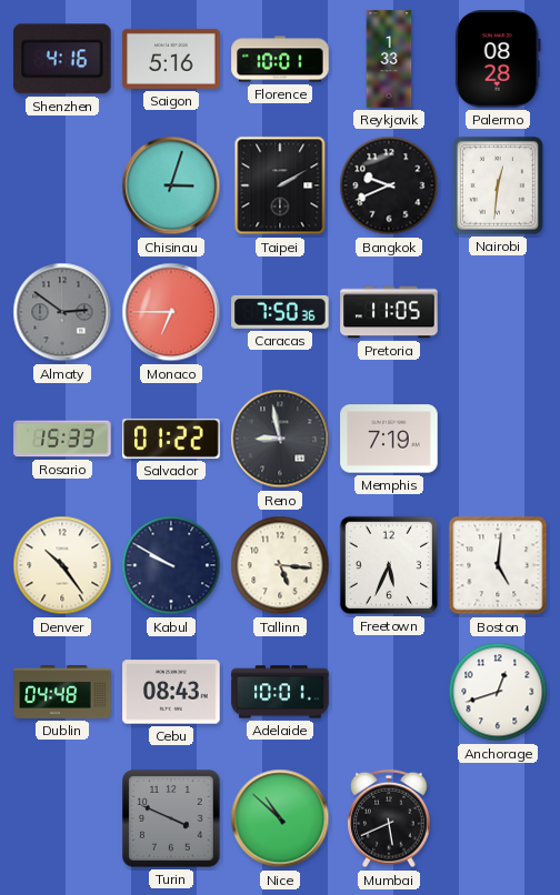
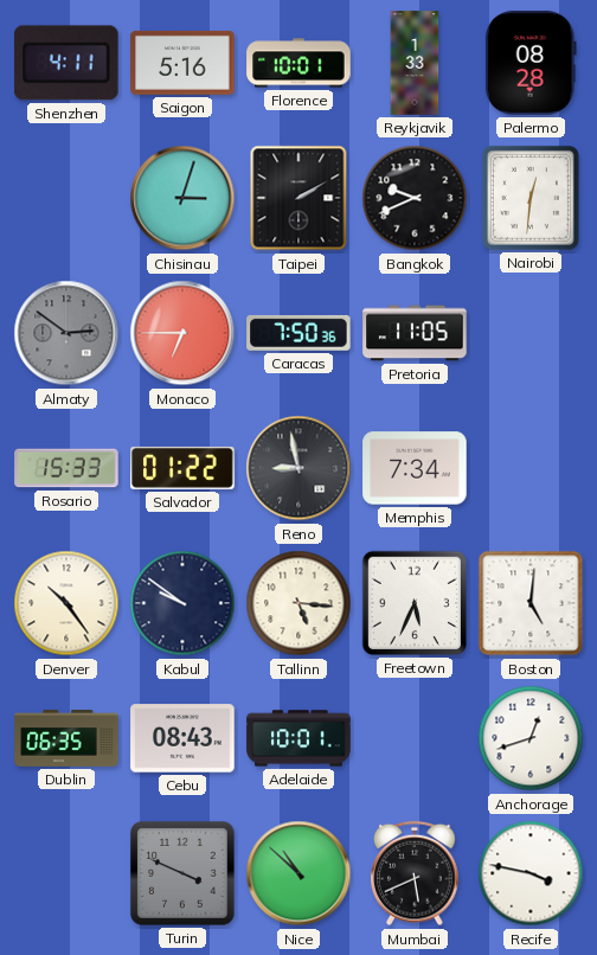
Shenzhen: 4:16 -> 4:11
Memphis: 7:19 -> 7:34
Kabul: 9:50 -> 9:51
Dublin: 04:48 -> 06:35
Recife: none -> 3:47
